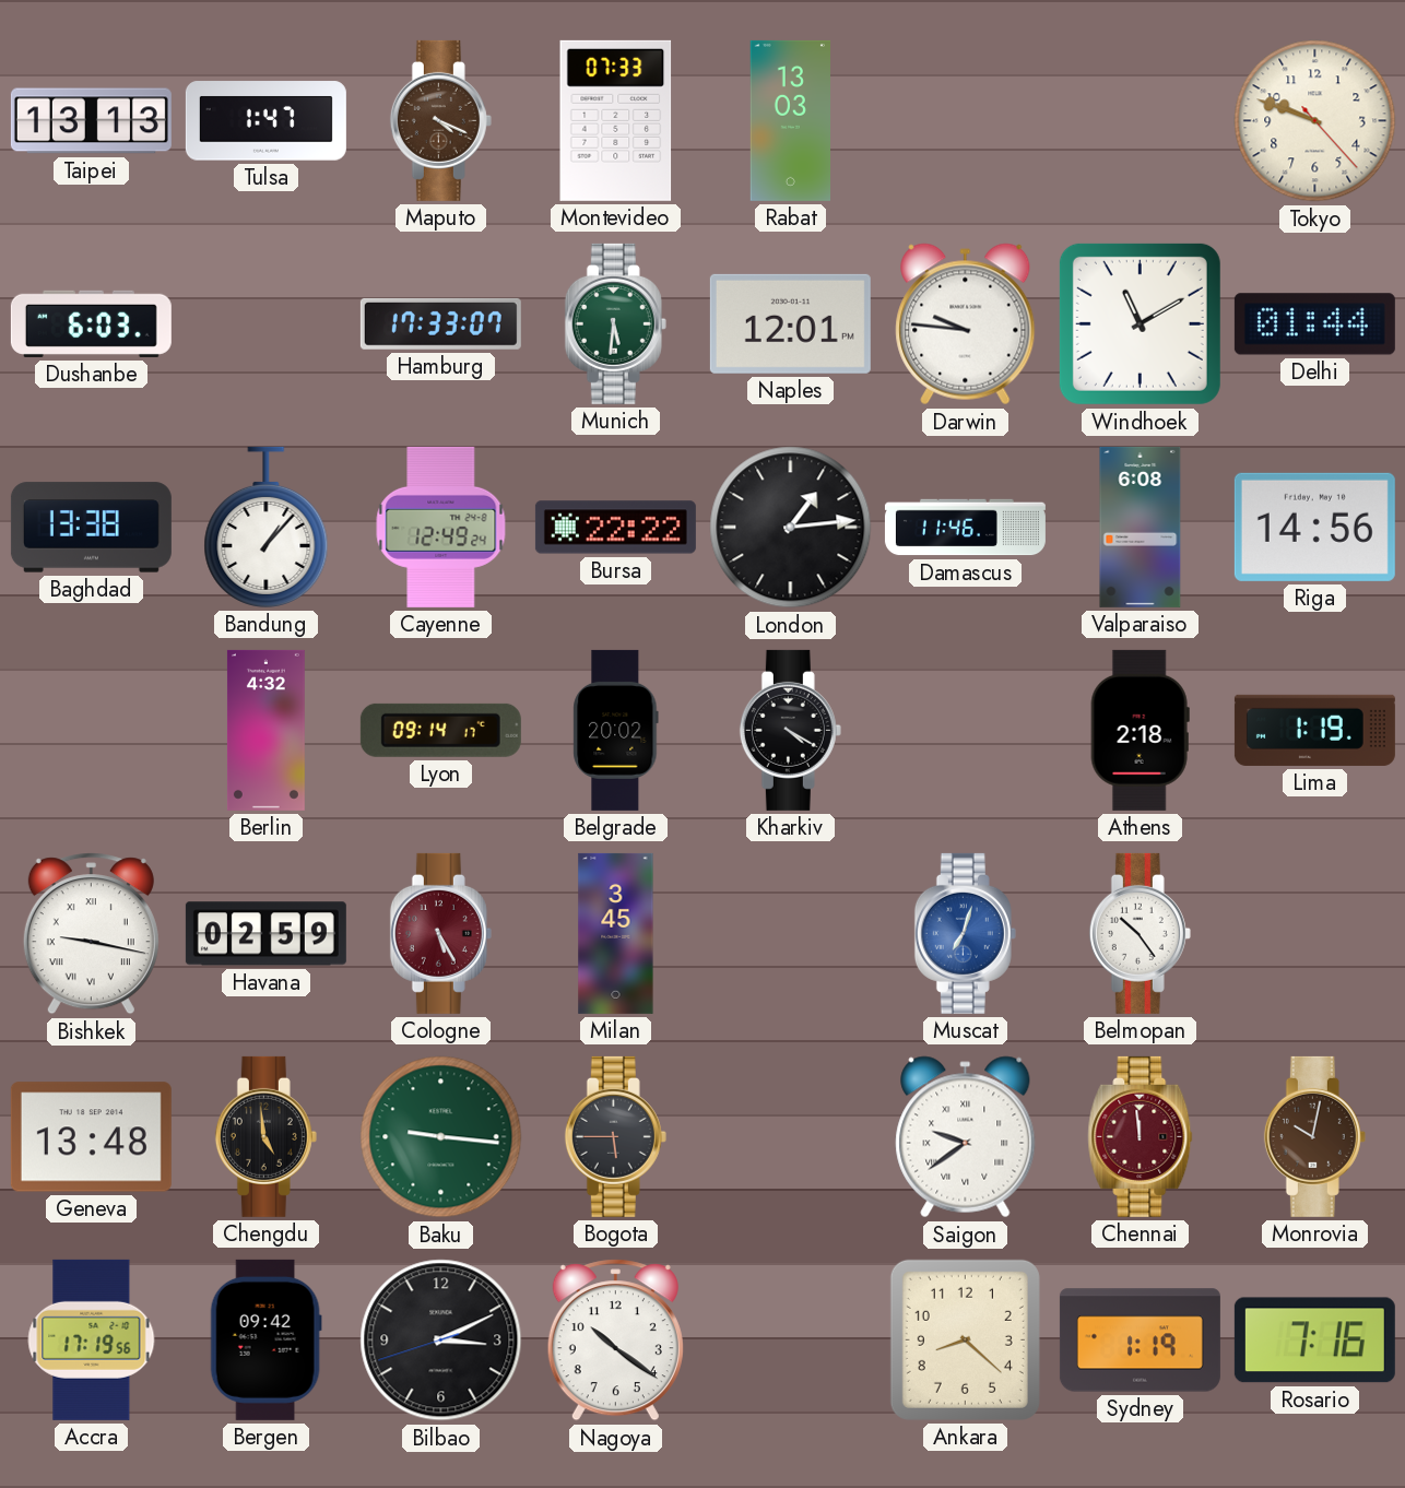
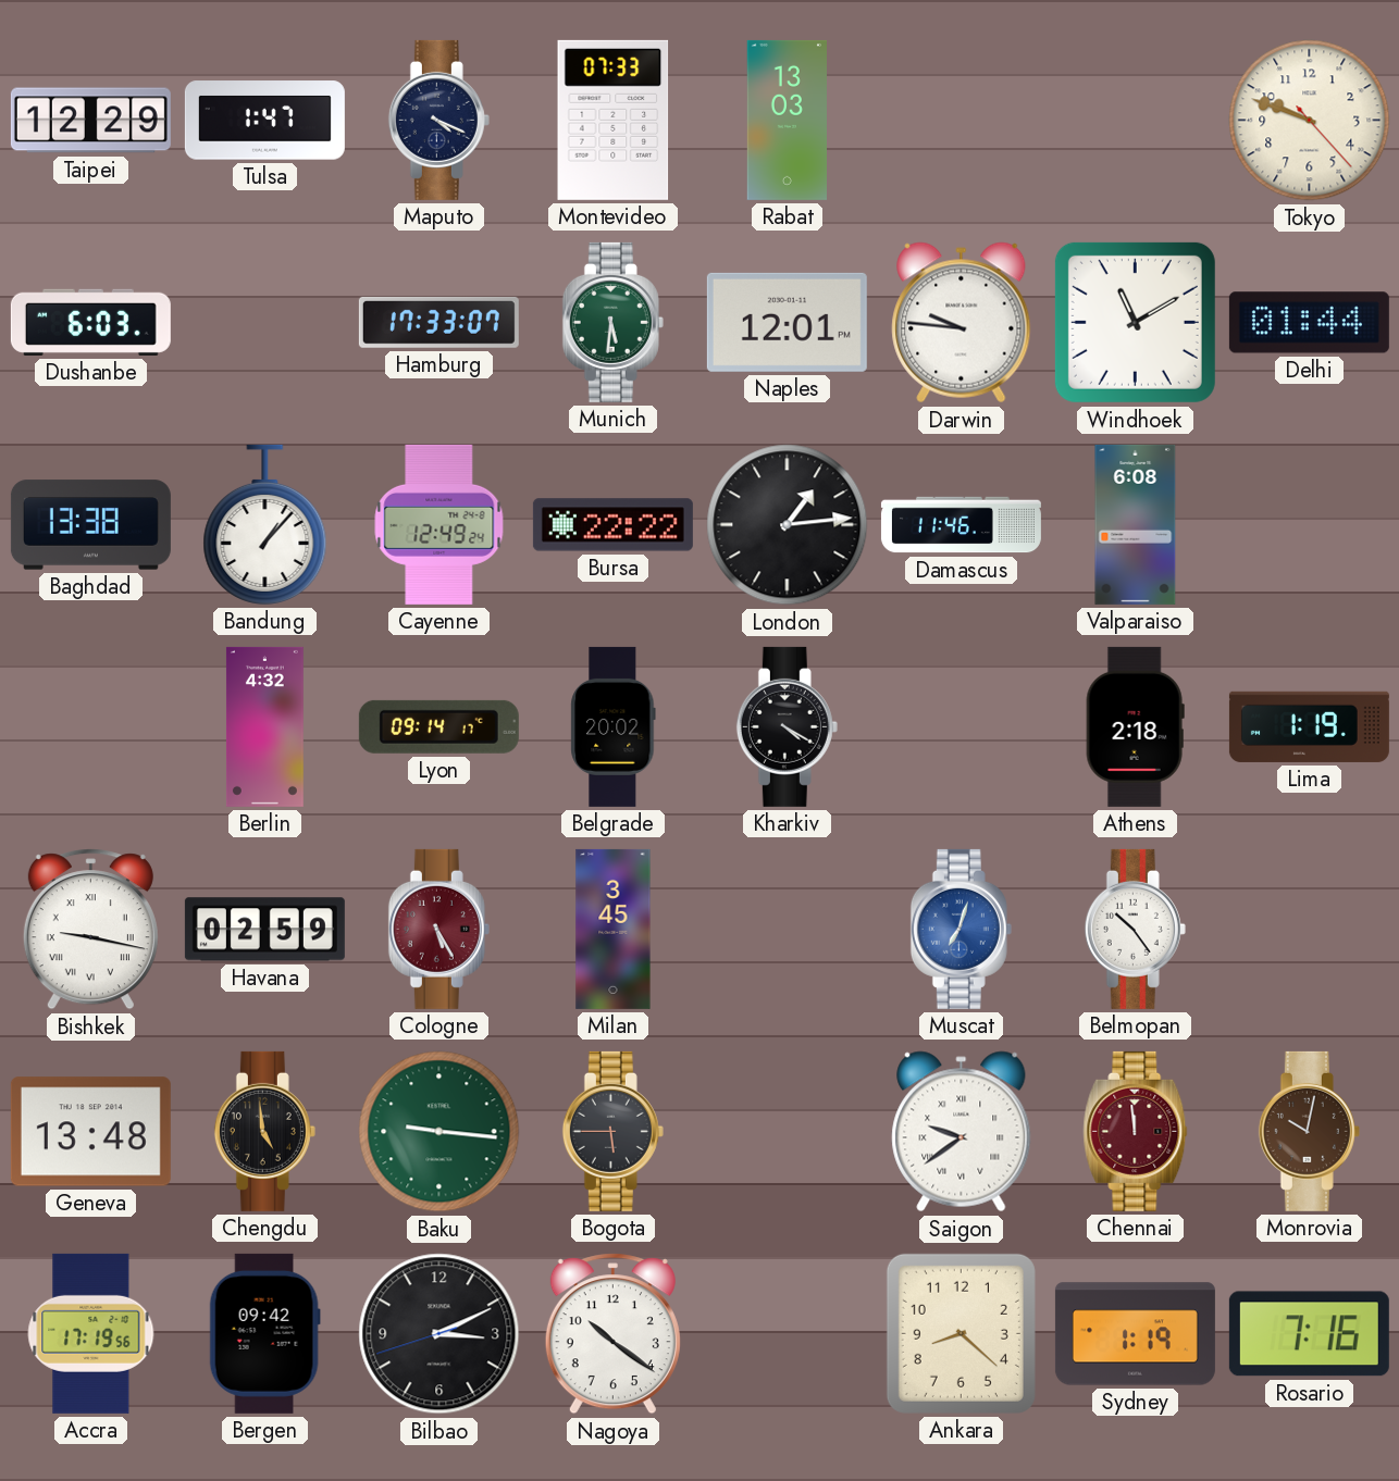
Taipei: 13:13 -> 12:29
Maputo dial: brown -> navy
Riga: 14:56 -> none
